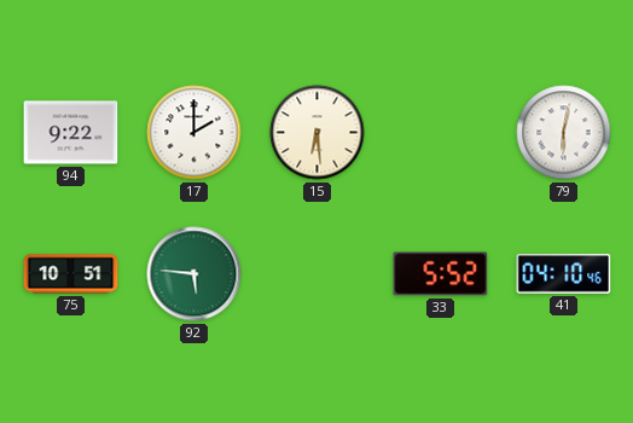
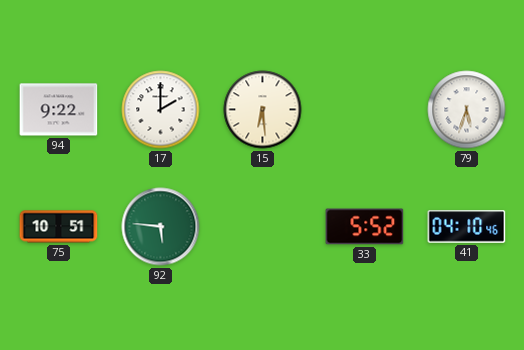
79: 6:02 -> 5:33
